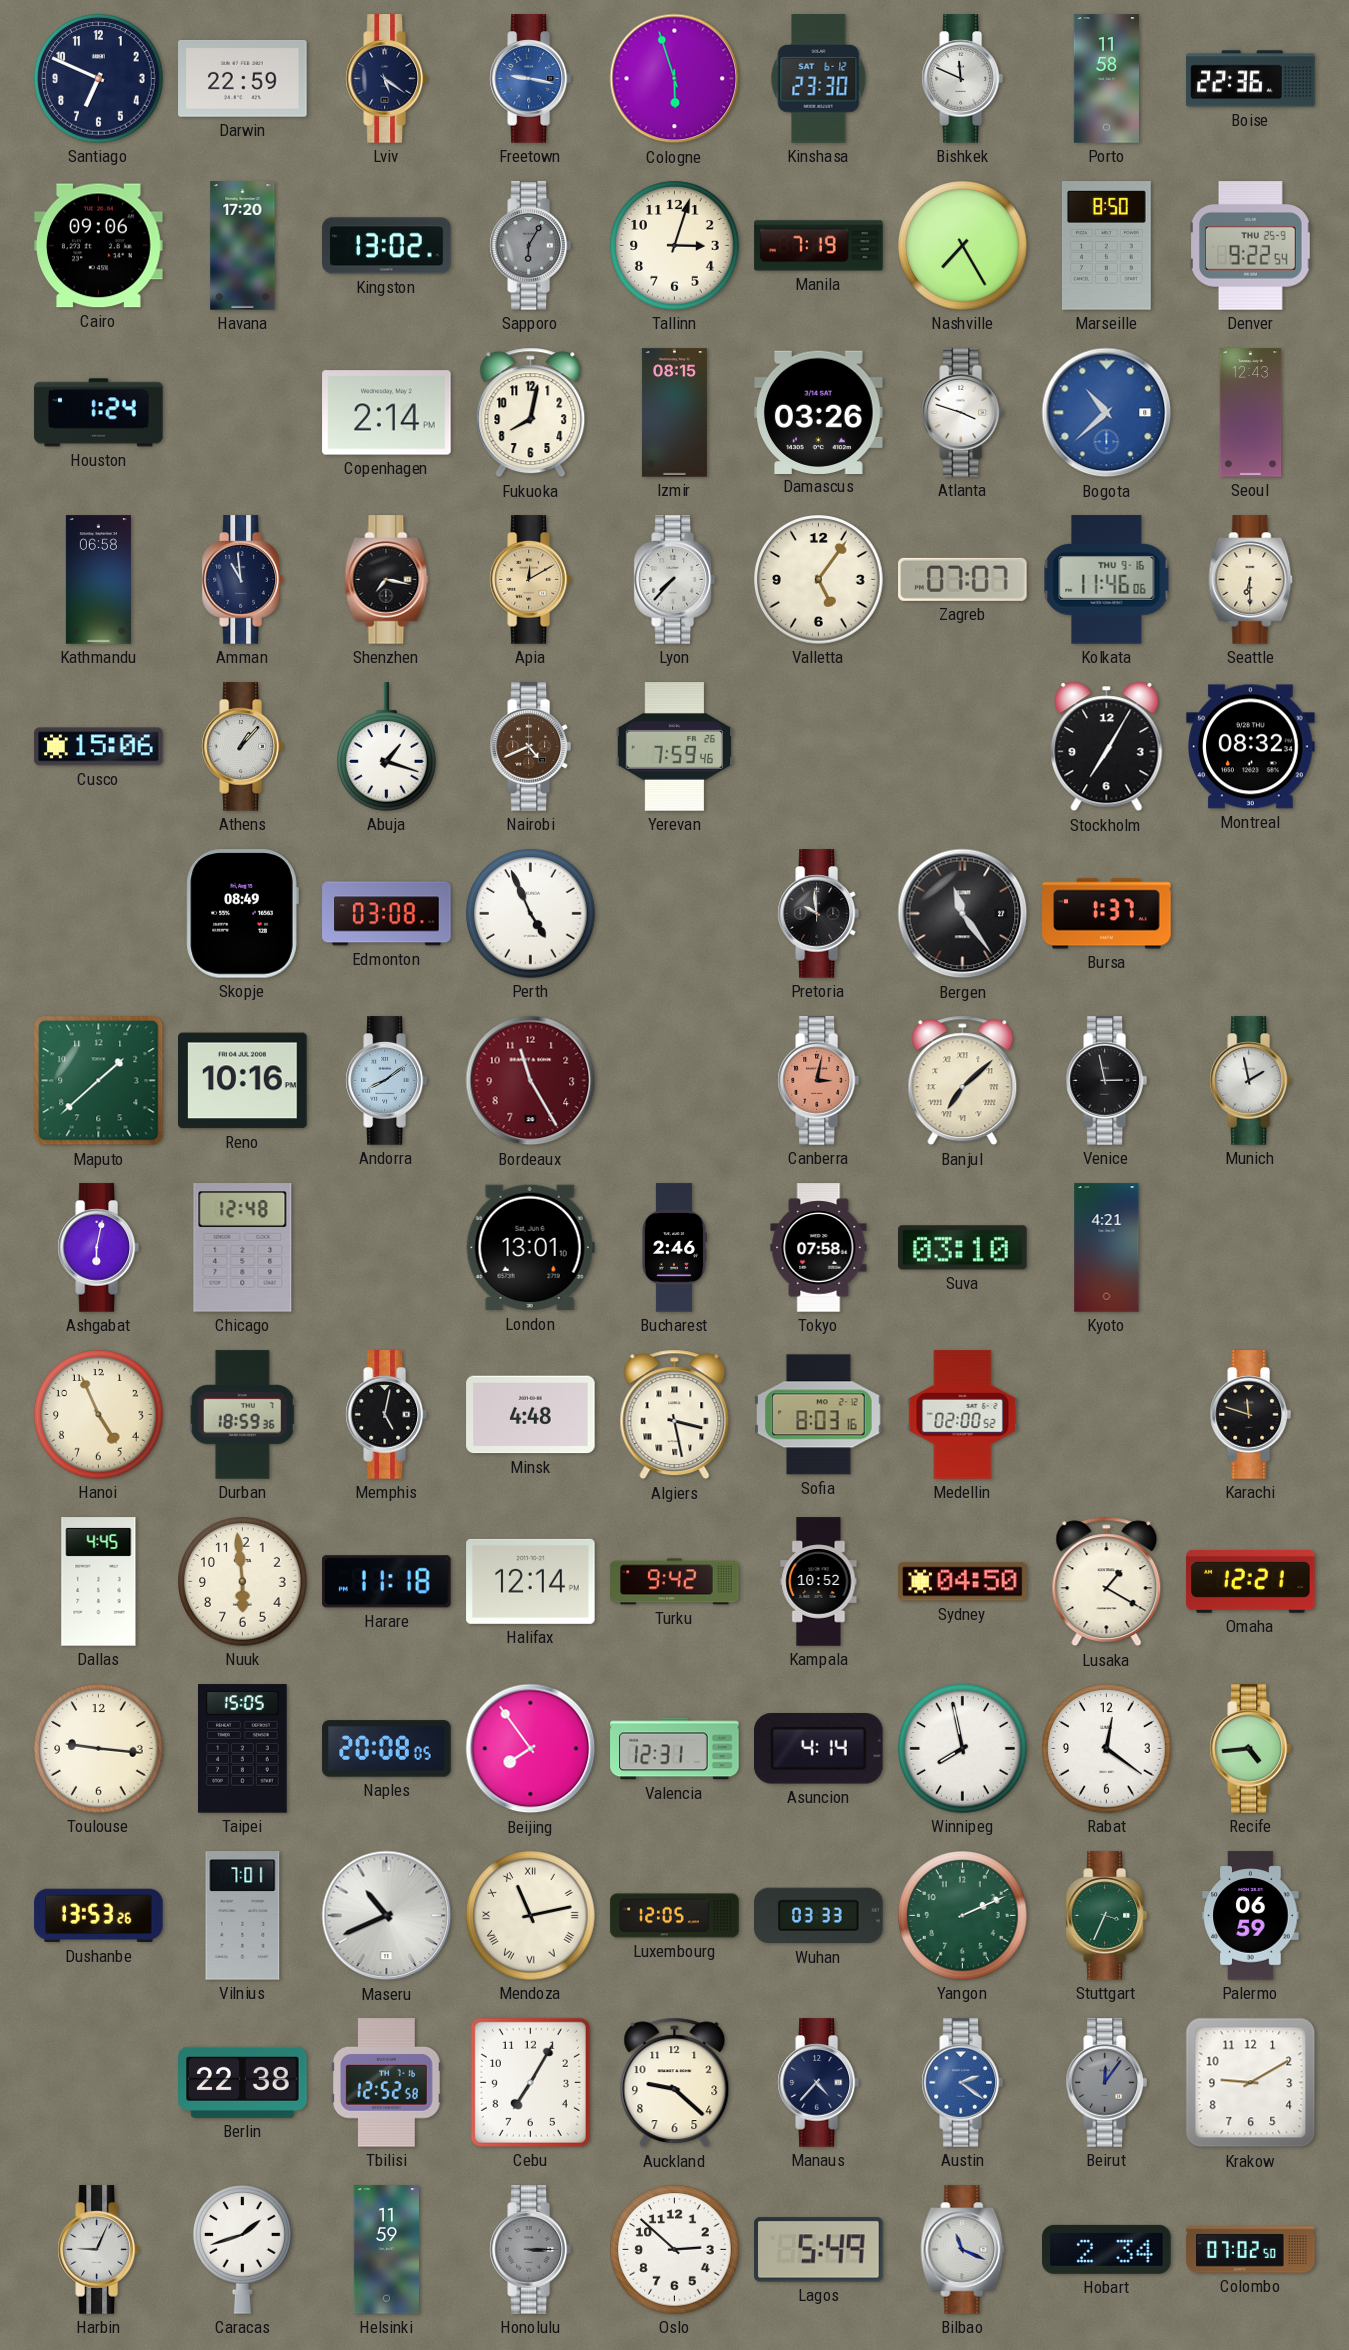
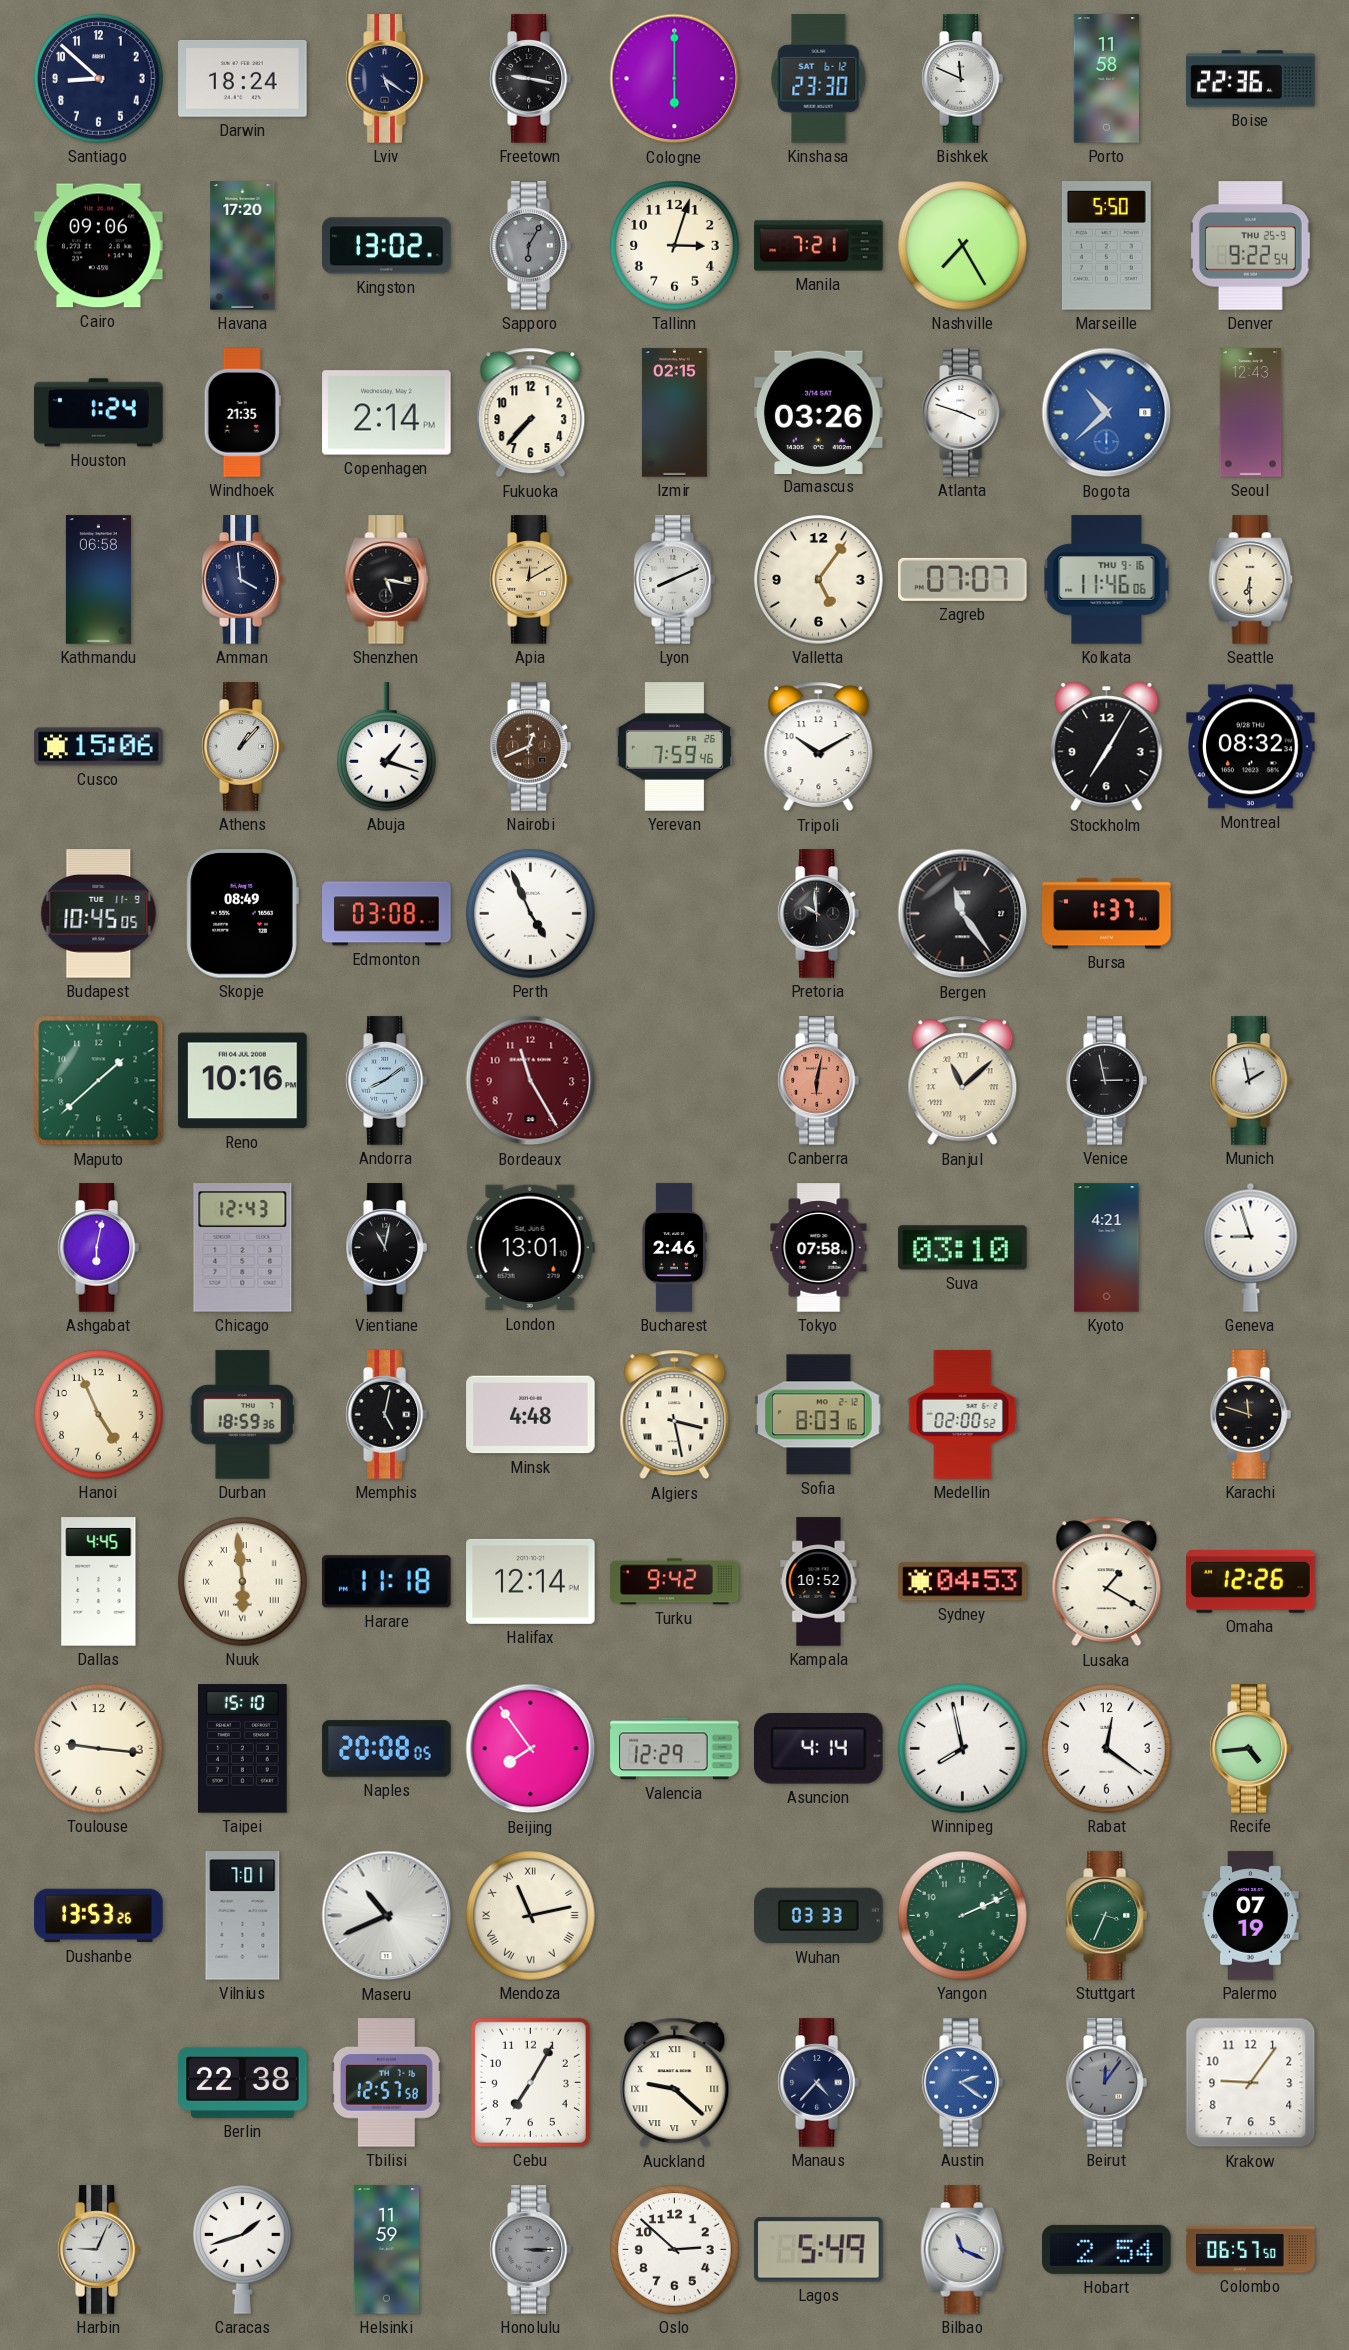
Santiago: 6:49 -> 8:52
Darwin: 22:59 -> 18:24
Freetown dial: blue -> black
Cologne: 5:57 -> 6:00
Manila: 7:19 -> 7:21
Marseille: 8:50 -> 5:50
Windhoek: none -> 21:35
Fukuoka: 8:02 -> 7:37
Izmir: 08:15 -> 02:15
Amman: 10:59 -> 3:59
Shenzhen: 7:17 -> 5:17
Lyon: 7:37 -> 8:11
Nairobi: 4:41 -> 12:41
Tripoli: none -> 10:10
Budapest: none -> 10:45
Canberra: 3:02 -> 6:02
Banjul: 7:08 -> 11:08
Chicago: 12:48 -> 12:43
Vientiane: none -> 11:02
Geneva: none -> 8:57
Nuuk numerals: Arabic -> Roman
Sydney: 04:50 -> 04:53
Omaha: 12:21 -> 12:26
Taipei: 15:05 -> 15:10
Valencia: 12:31 -> 12:29
Luxembourg: 12:05 -> none
Palermo: 06:59 -> 07:19
Tbilisi: 12:52 -> 12:57
Auckland numerals: Arabic -> Roman
Krakow: 9:10 -> 9:06
Hobart: 2:34 -> 2:54
Colombo: 07:02 -> 06:57
